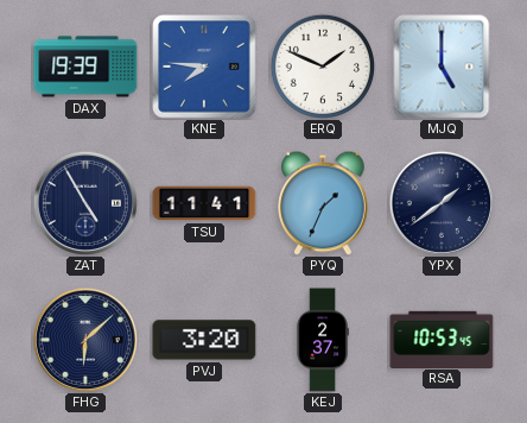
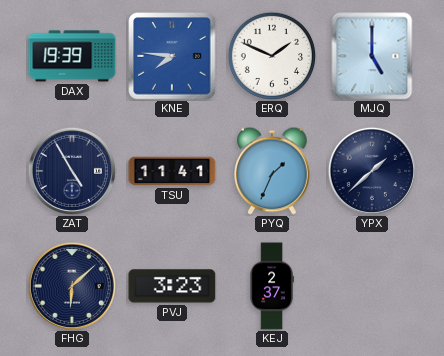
YPX: 1:39 -> 1:38
PVJ: 3:20 -> 3:23
RSA: 10:53 -> none
